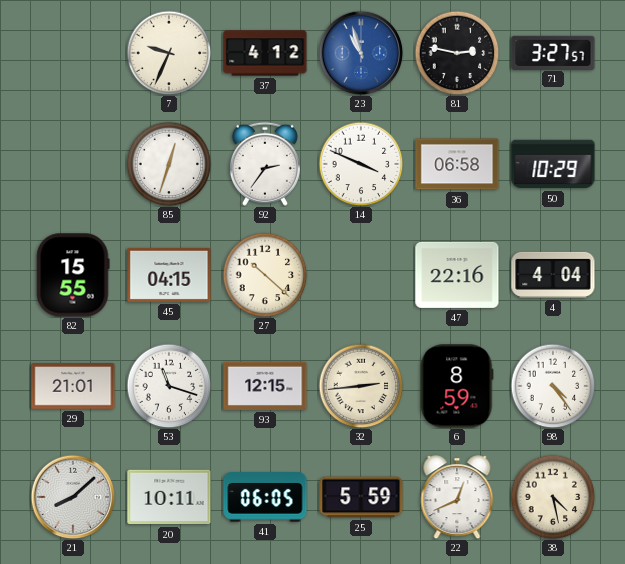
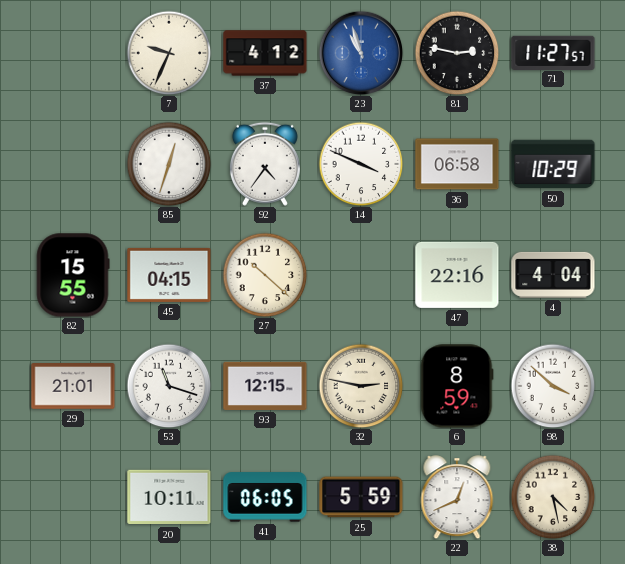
71: 3:27 -> 11:27
92: 2:36 -> 4:36
32: 2:44 -> 2:47
98: 4:24 -> 3:52
21: 8:08 -> none
